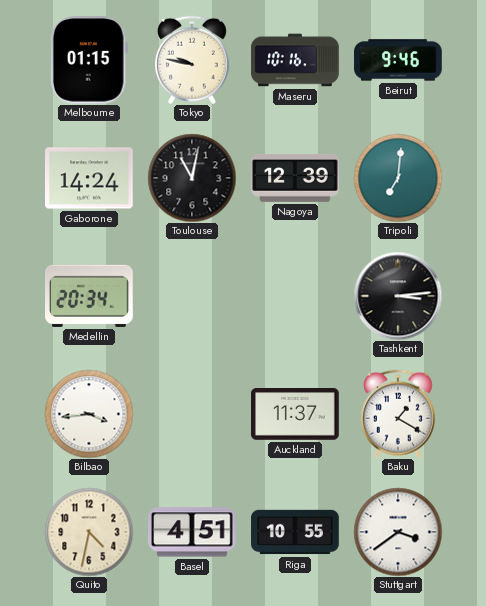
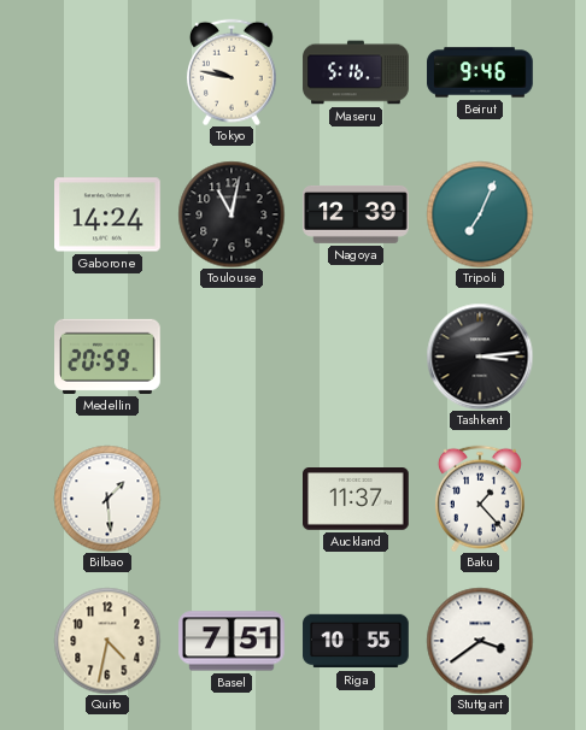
Melbourne: 01:15 -> none
Maseru: 10:16 -> 5:16
Tripoli: 7:01 -> 7:04
Medellin: 20:34 -> 20:59
Bilbao: 3:44 -> 1:29
Baku: 1:20 -> 1:23
Basel: 4:51 -> 7:51
